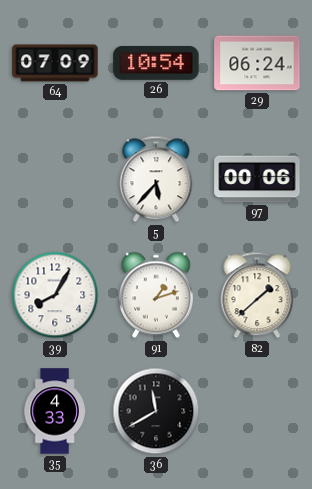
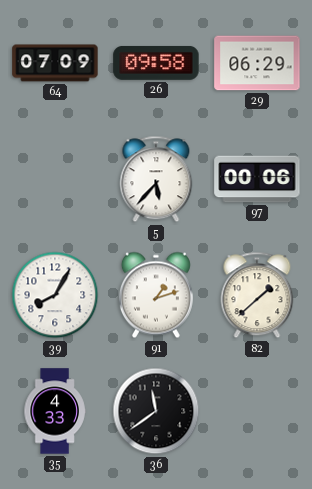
26: 10:54 -> 09:58
29: 06:24 -> 06:29
36: 11:40 -> 11:39
